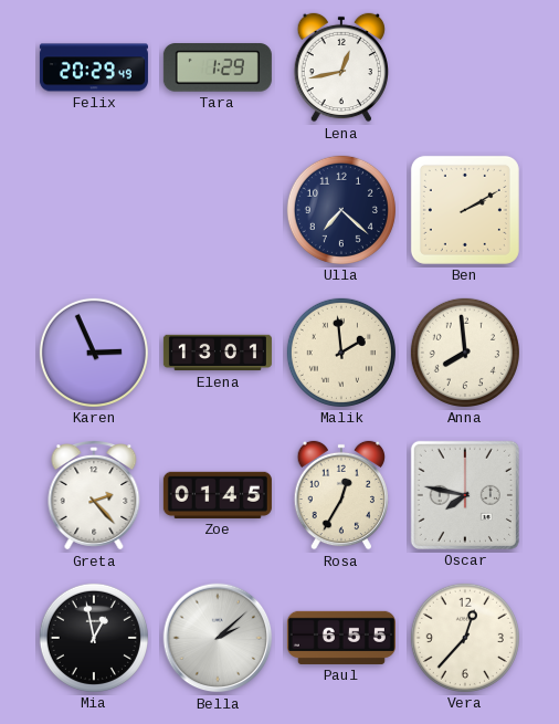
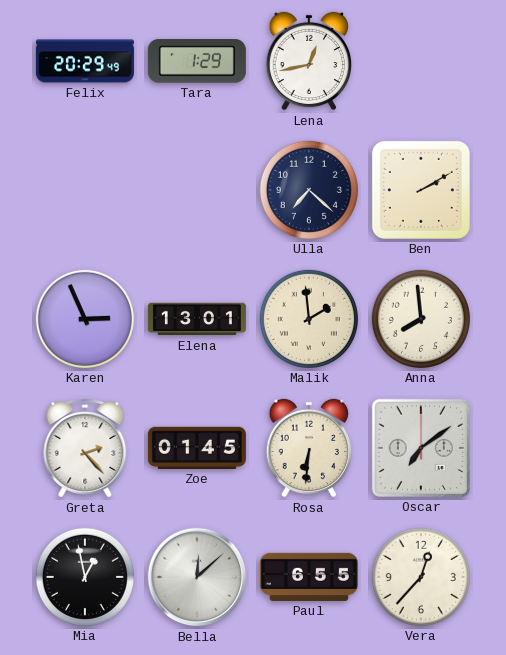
Rosa: 12:35 -> 6:31
Oscar: 7:47 -> 7:09
Bella: 2:08 -> 12:08
